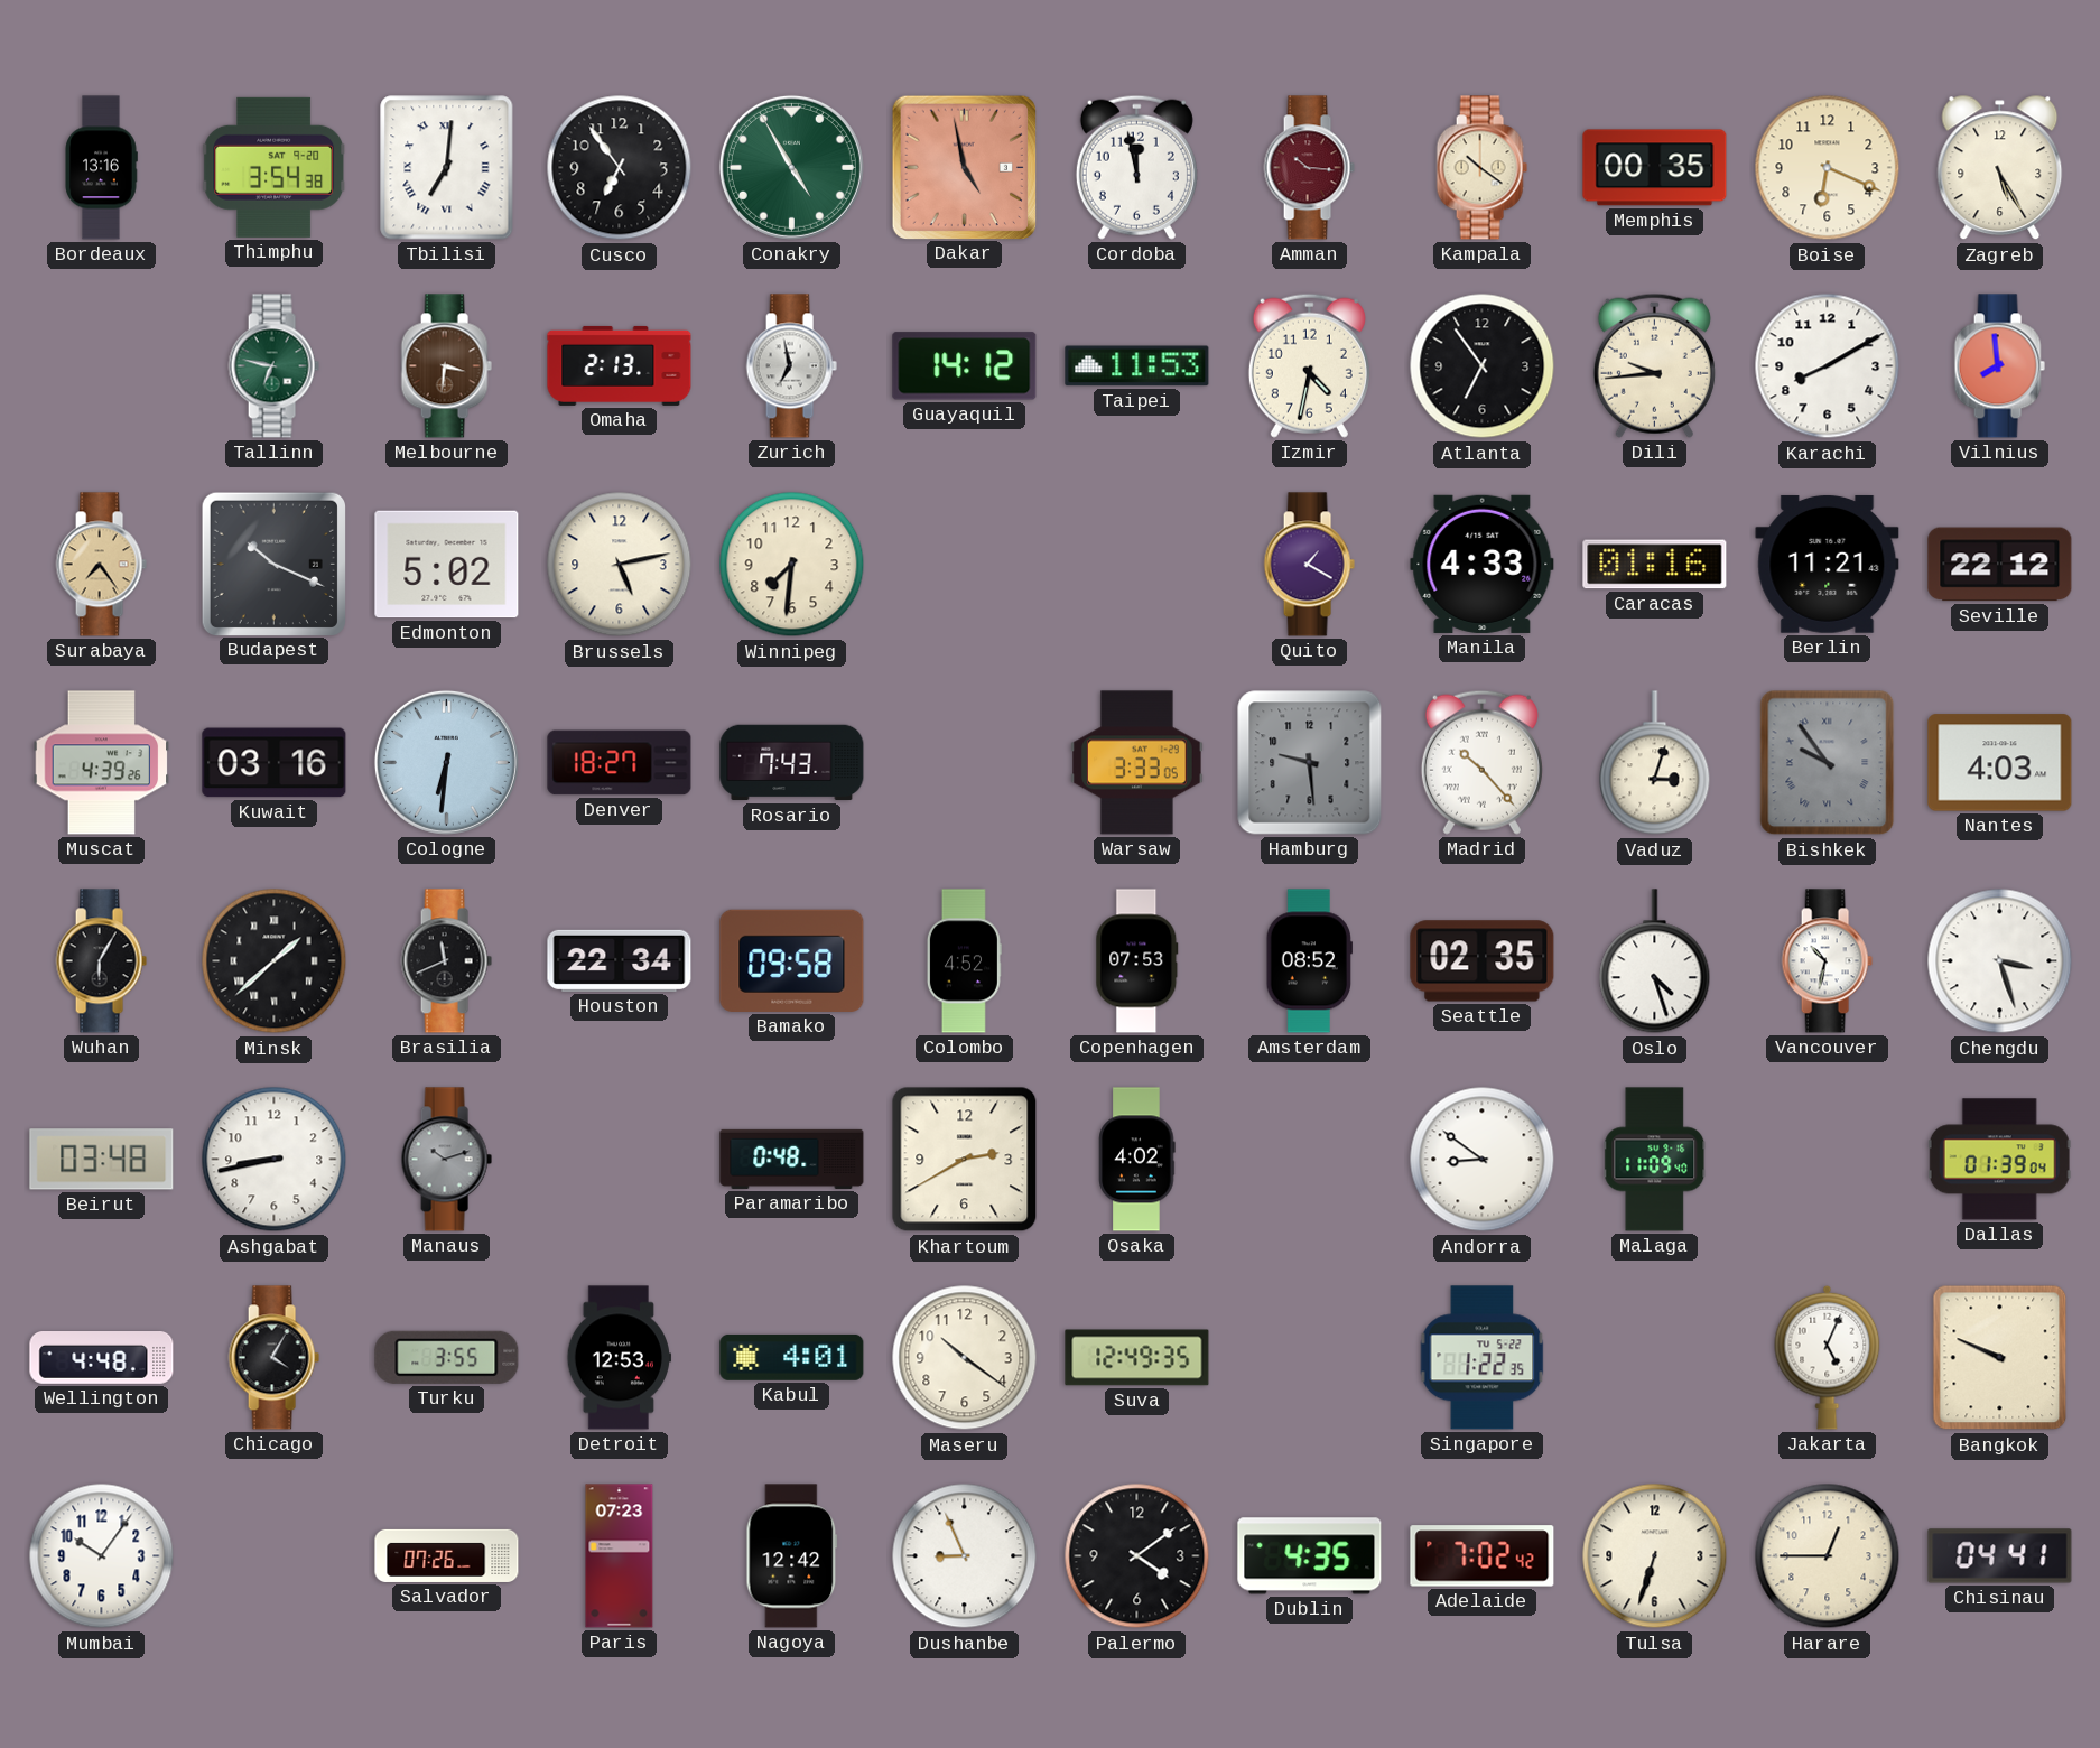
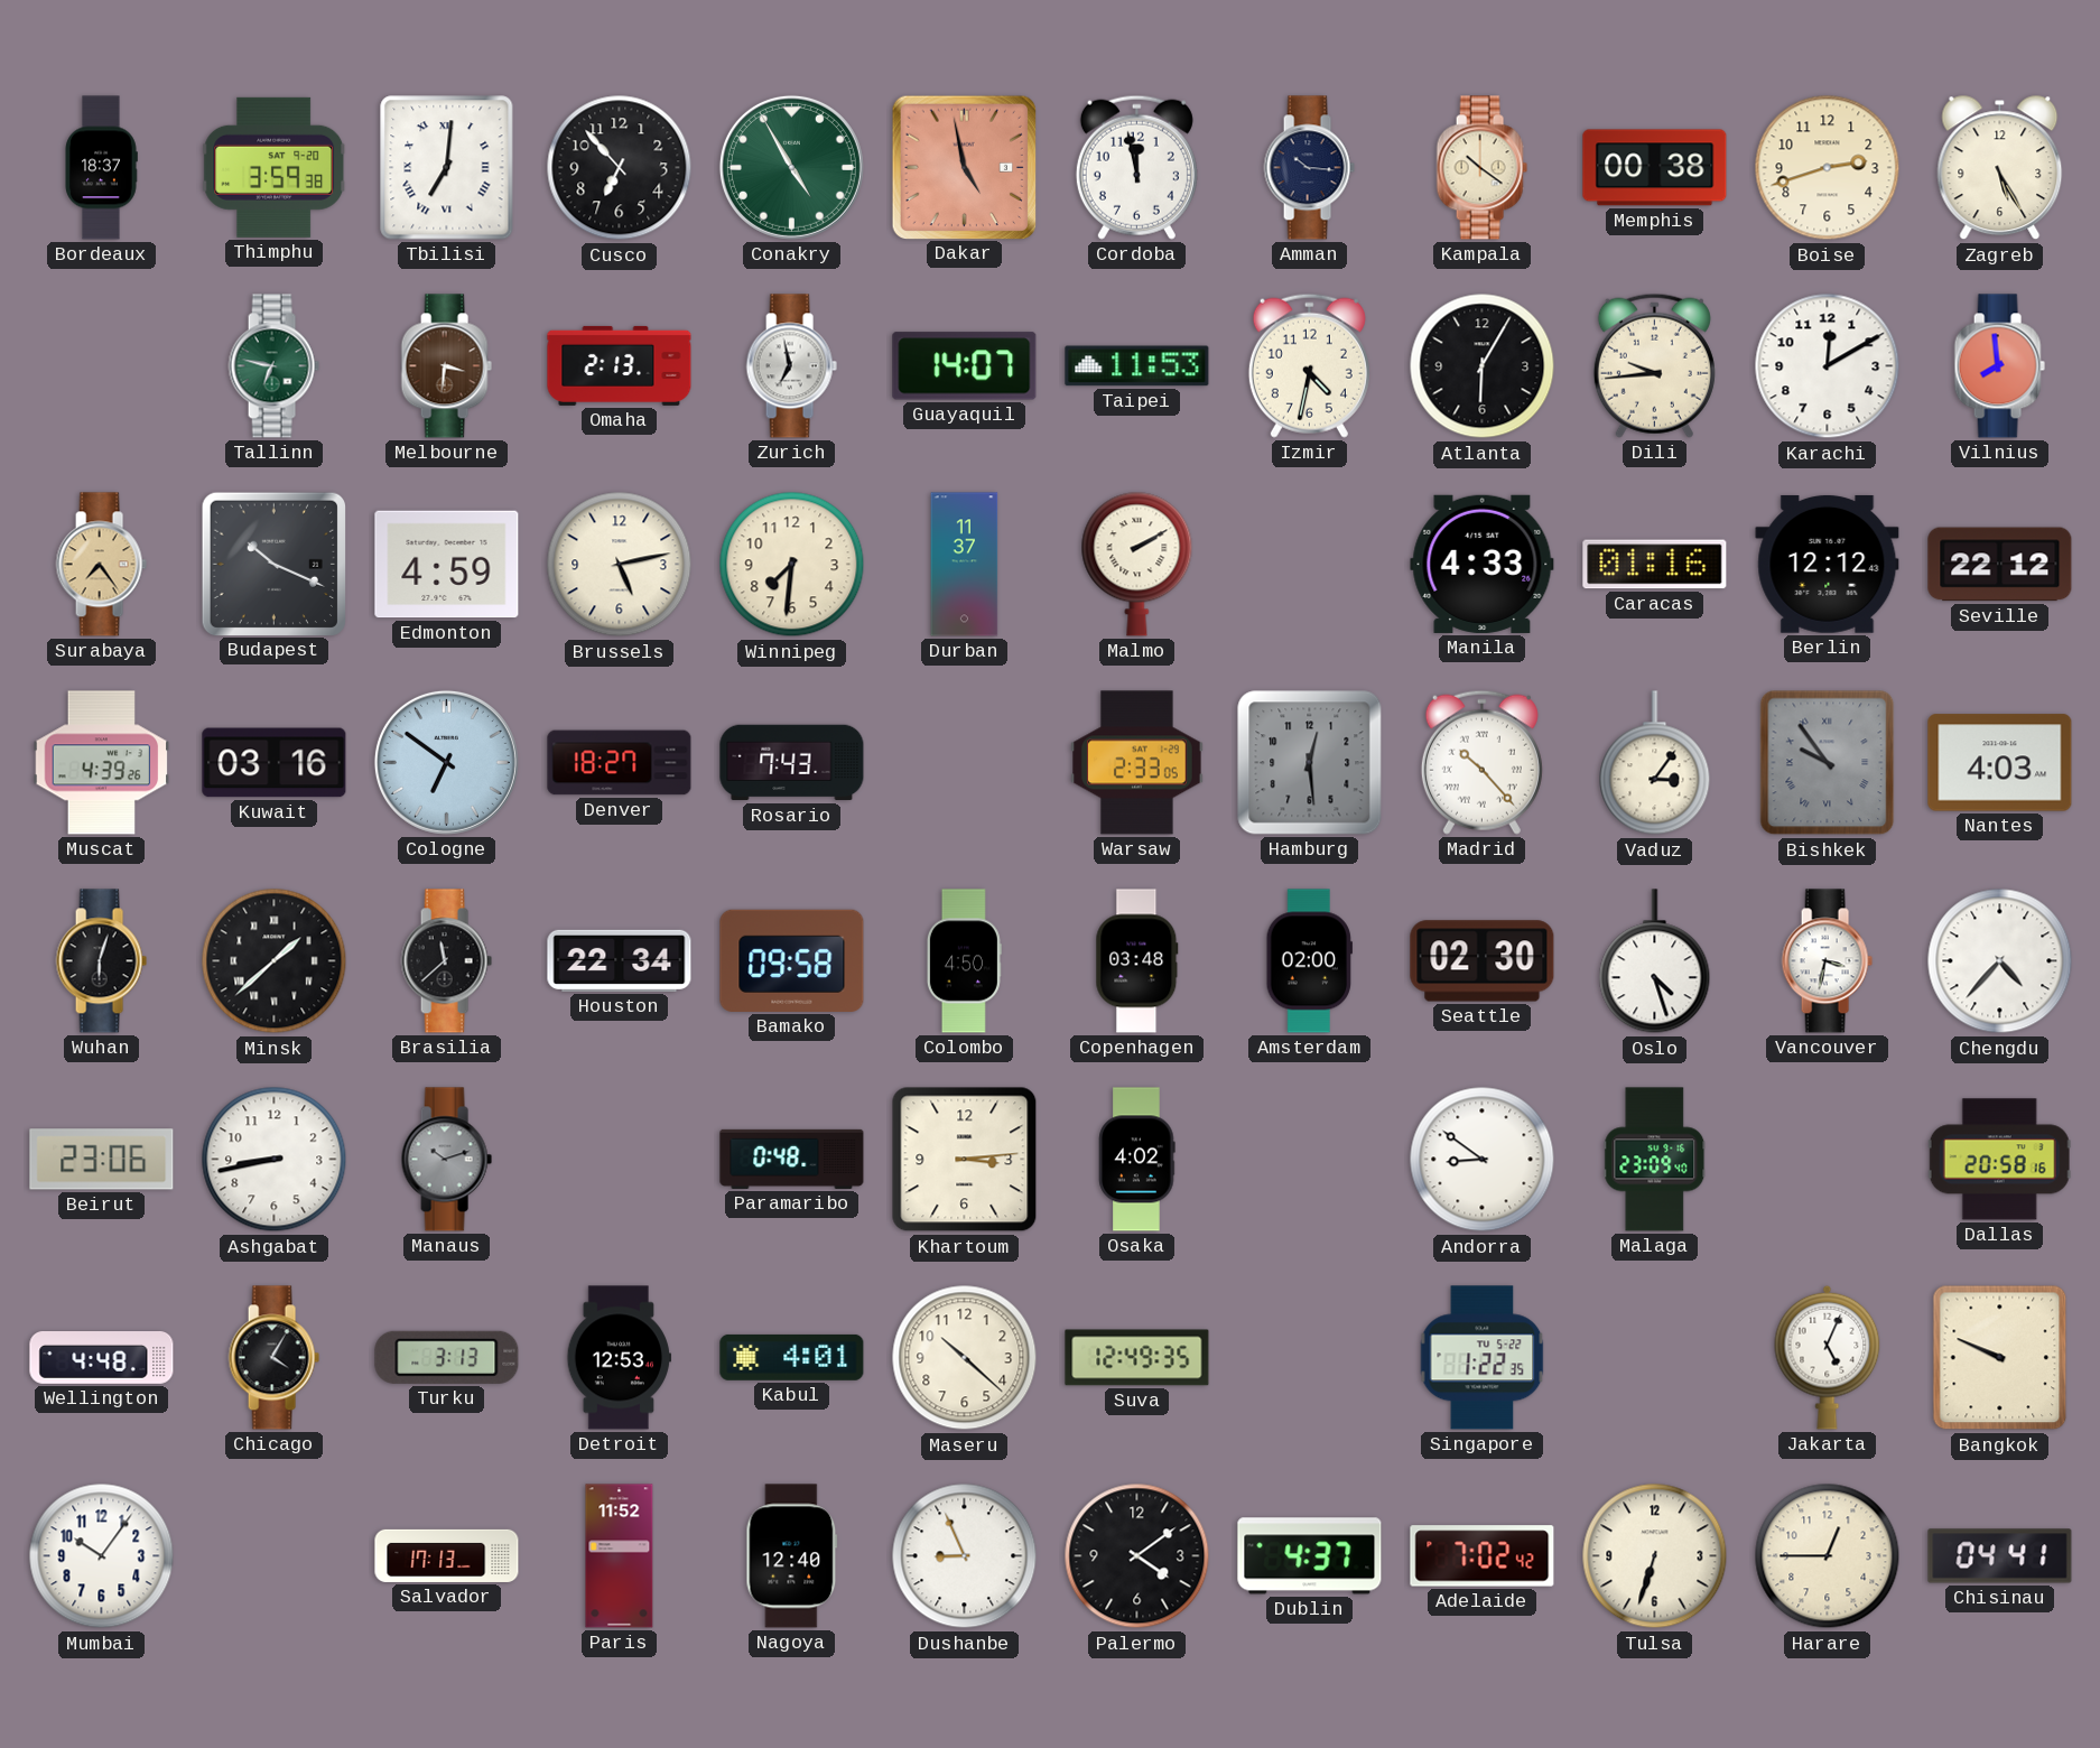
Bordeaux: 13:16 -> 18:37
Thimphu: 3:54 -> 3:59
Cusco: 6:54 -> 6:53
Amman dial: burgundy -> navy
Memphis: 00:35 -> 00:38
Boise: 6:19 -> 2:42
Guayaquil: 14:12 -> 14:07
Atlanta: 6:54 -> 6:05
Karachi: 8:10 -> 12:10
Edmonton: 5:02 -> 4:59
Durban: none -> 11:37
Malmo: none -> 2:10
Quito: 1:20 -> none
Berlin: 11:21 -> 12:12
Cologne: 6:31 -> 6:51
Warsaw: 3:33 -> 2:33
Hamburg: 9:29 -> 12:29
Vaduz: 3:03 -> 3:06
Wuhan: 6:05 -> 6:03
Brasilia: 11:41 -> 11:38
Colombo: 4:52 -> 4:50
Copenhagen: 07:53 -> 03:48
Amsterdam: 08:52 -> 02:00
Seattle: 02:35 -> 02:30
Vancouver: 10:32 -> 3:32
Chengdu: 3:27 -> 4:37
Beirut: 03:48 -> 23:06
Khartoum: 2:40 -> 3:14
Malaga: 11:09 -> 23:09
Dallas: 01:39 -> 20:58
Turku: 3:55 -> 3:13
Maseru: 10:21 -> 10:22
Salvador: 07:26 -> 17:13
Paris: 07:23 -> 11:52
Nagoya: 12:42 -> 12:40
Dublin: 4:35 -> 4:37
